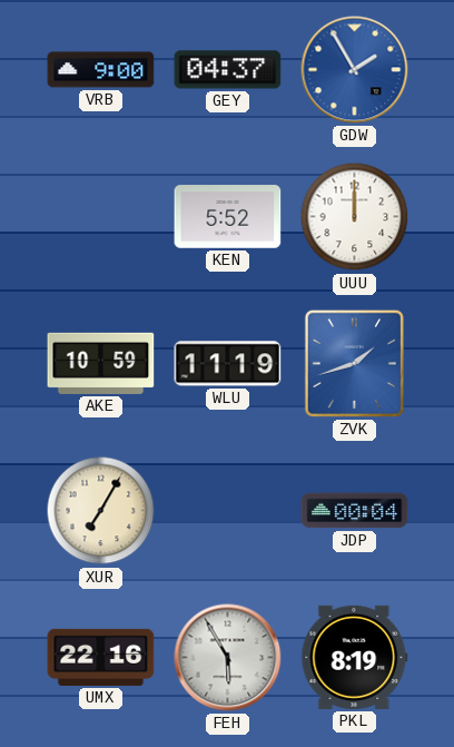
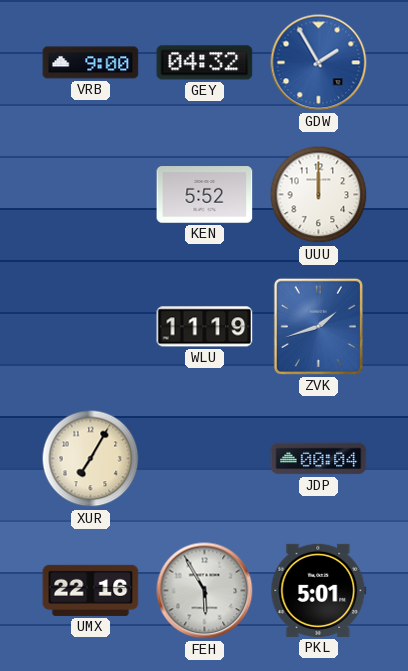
GEY: 04:37 -> 04:32
AKE: 10:59 -> none
PKL: 8:19 -> 5:01
